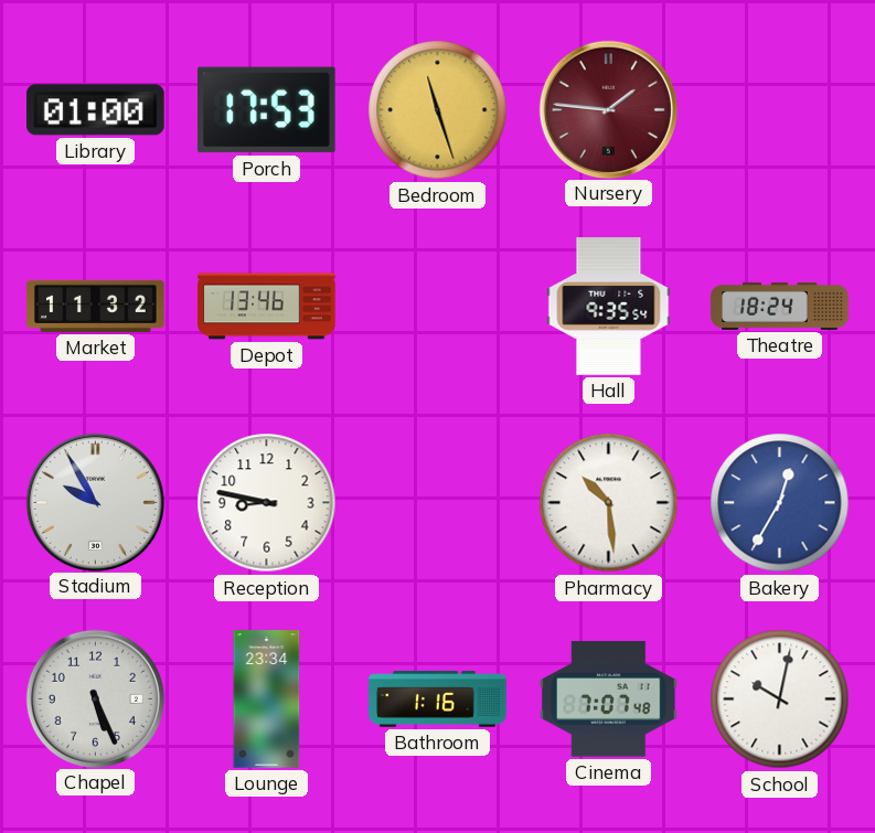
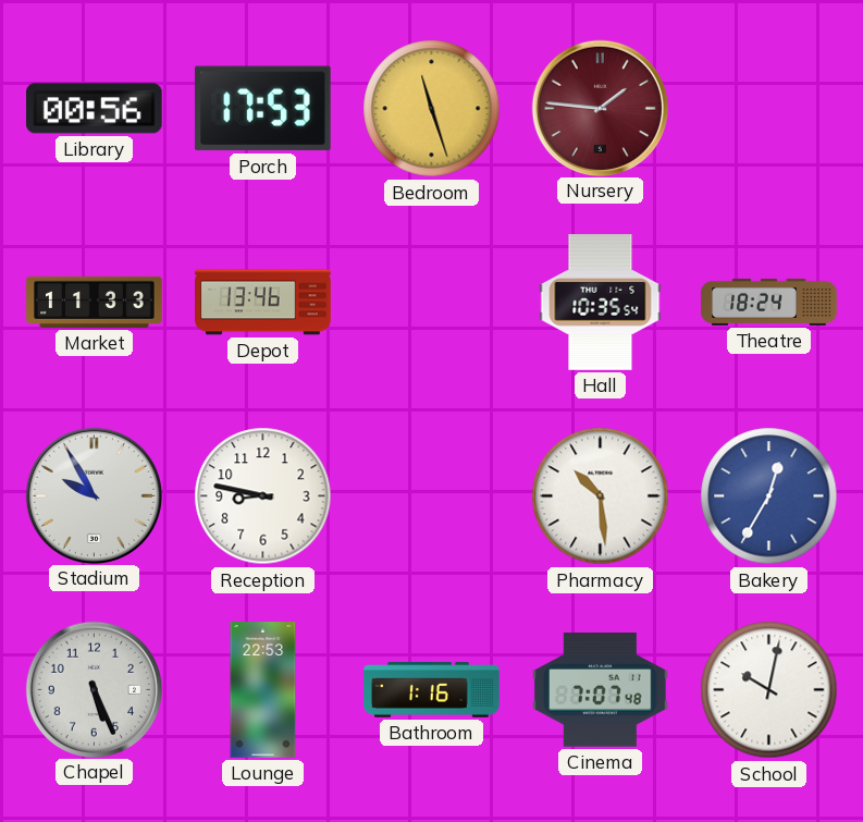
Library: 01:00 -> 00:56
Market: 11:32 -> 11:33
Hall: 9:35 -> 10:35
Lounge: 23:34 -> 22:53
